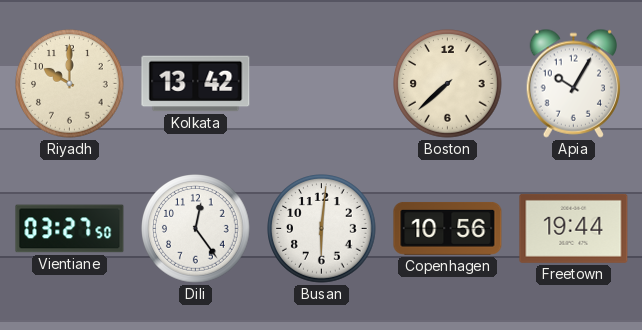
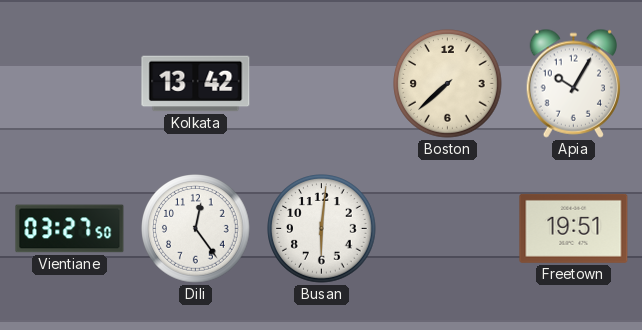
Riyadh: 10:00 -> none
Copenhagen: 10:56 -> none
Freetown: 19:44 -> 19:51
